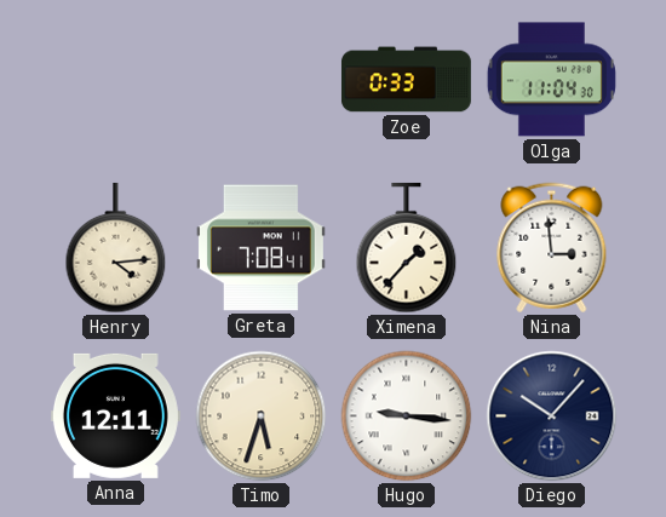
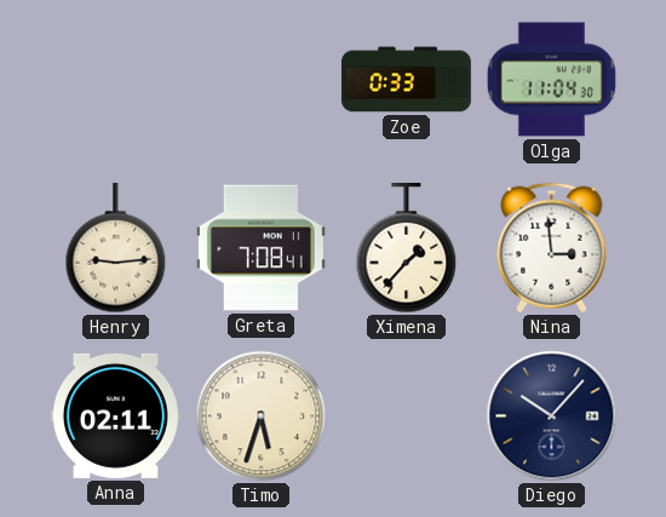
Henry: 4:14 -> 9:14
Anna: 12:11 -> 02:11
Hugo: 9:16 -> none
